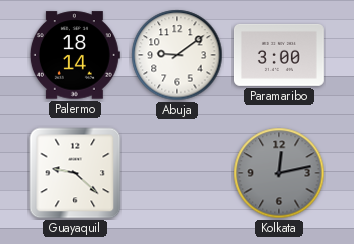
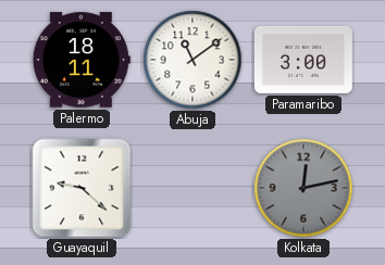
Palermo: 18:14 -> 18:11
Abuja: 9:09 -> 11:09
